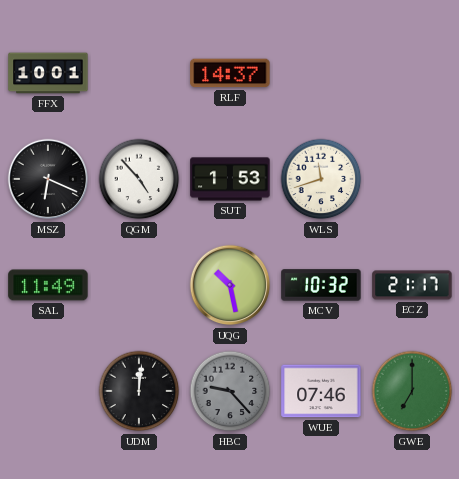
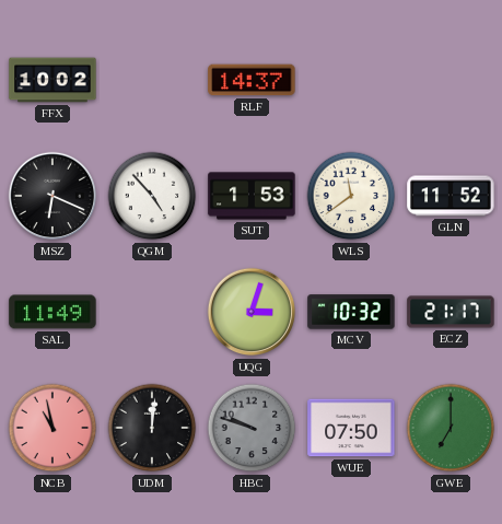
FFX: 10:01 -> 10:02
WLS: 11:42 -> 11:39
GLN: none -> 11:52
UQG: 10:28 -> 3:03
NCB: none -> 10:58
HBC: 9:23 -> 9:48
WUE: 07:46 -> 07:50
